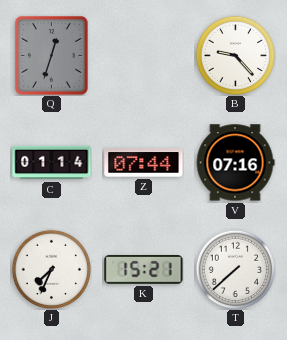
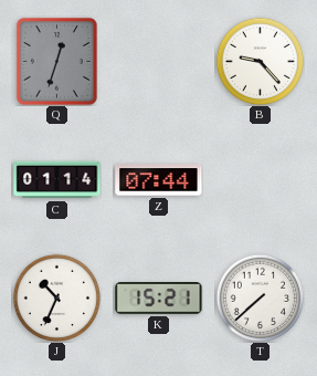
V: 07:16 -> none
J: 7:34 -> 10:34
